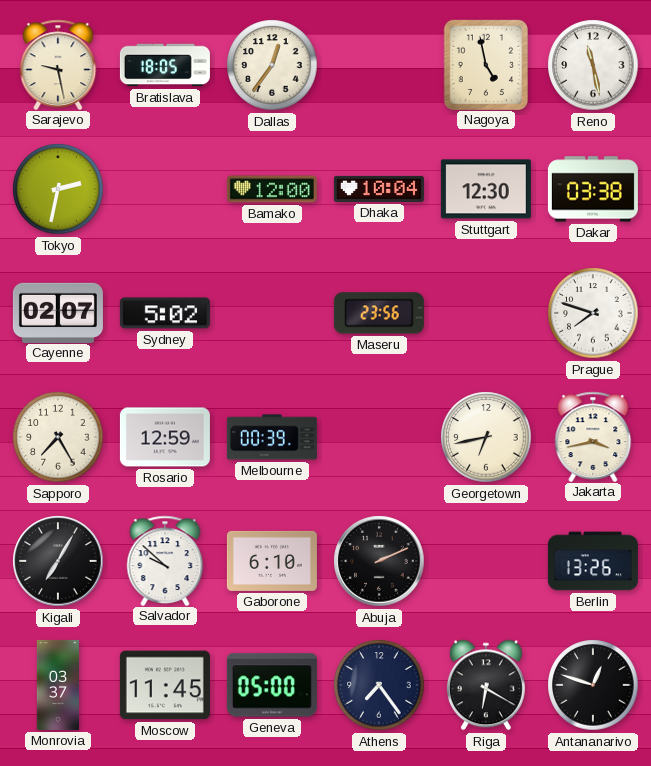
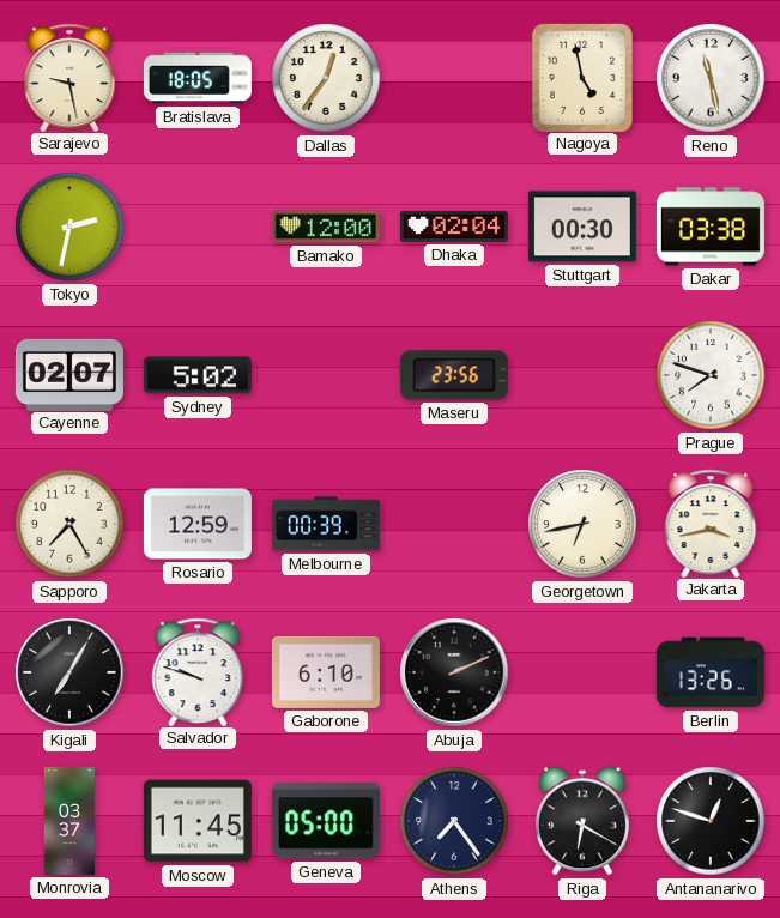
Dhaka: 10:04 -> 02:04
Stuttgart: 12:30 -> 00:30
Salvador: 9:52 -> 9:48
